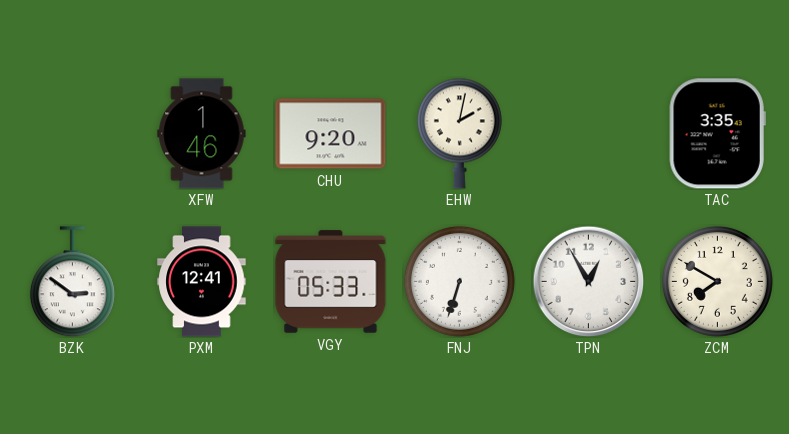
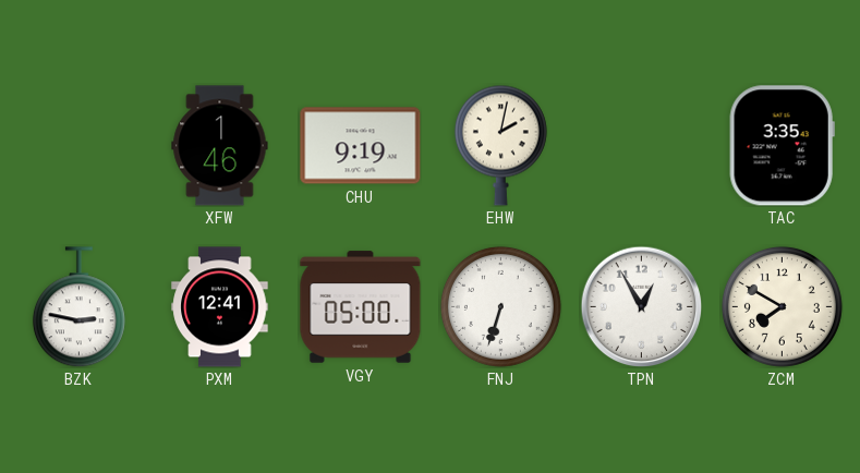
CHU: 9:20 -> 9:19
BZK: 2:51 -> 2:47
VGY: 05:33 -> 05:00
